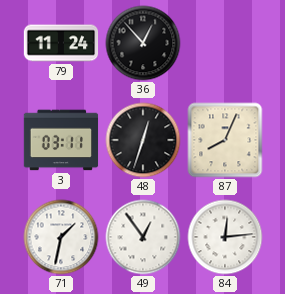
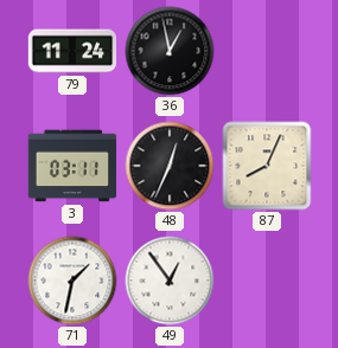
36: 12:53 -> 12:58
48: 12:33 -> 12:34
84: 12:14 -> none
